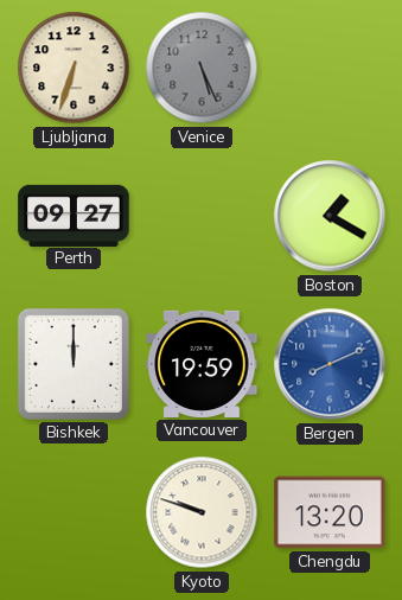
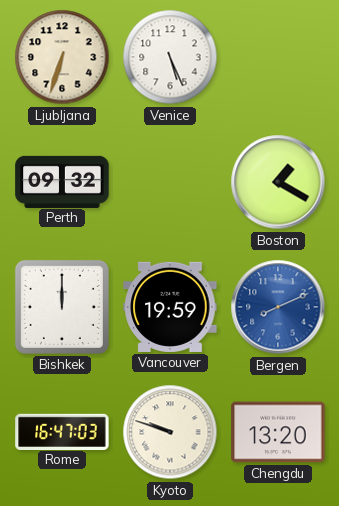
Venice dial: grey -> white
Perth: 09:27 -> 09:32
Rome: none -> 16:47
